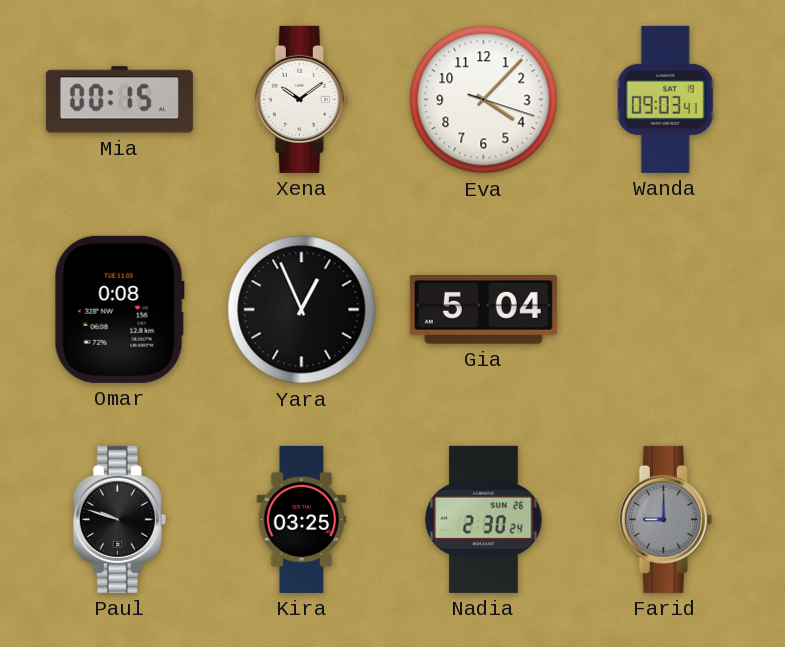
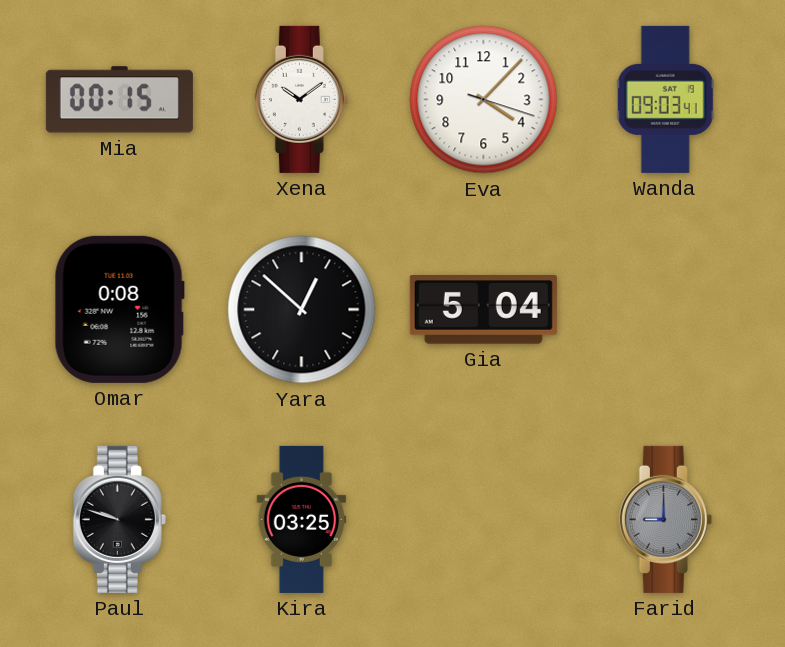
Yara: 12:56 -> 12:52
Nadia: 2:30 -> none
